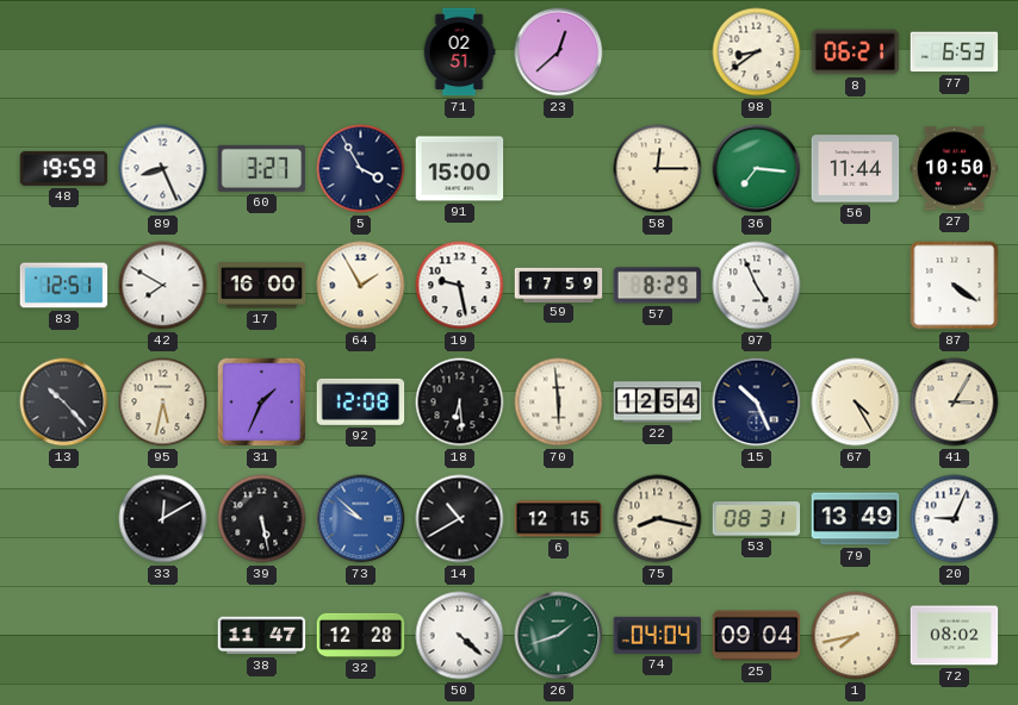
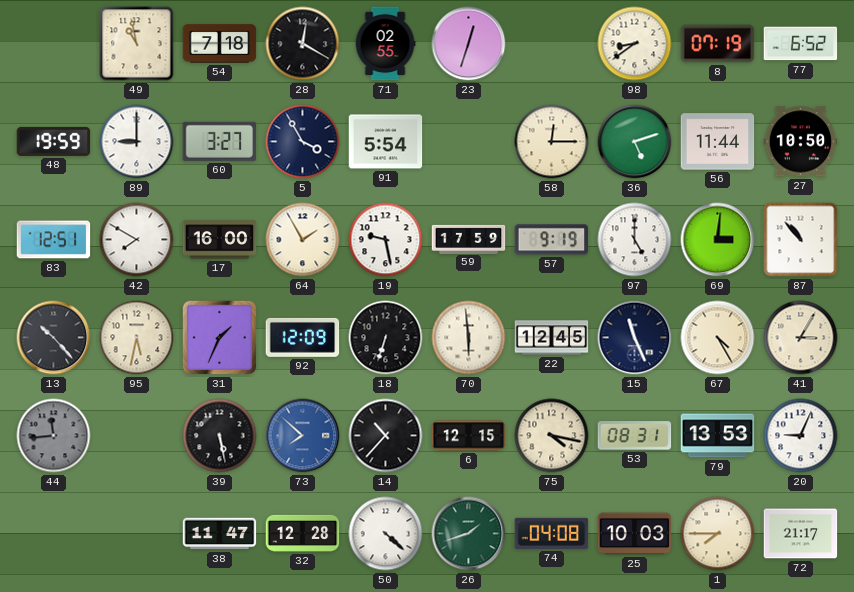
49: none -> 10:58
54: none -> 7:18
28: none -> 12:20
71: 02:51 -> 02:55
23: 12:38 -> 12:33
8: 06:21 -> 07:19
77: 6:53 -> 6:52
89: 8:26 -> 9:00
91: 15:00 -> 5:54
36: 7:16 -> 5:12
57: 8:29 -> 9:19
97: 4:56 -> 5:00
69: none -> 3:01
87: 4:21 -> 10:53
92: 12:08 -> 12:09
18: 6:29 -> 6:33
22: 12:54 -> 12:45
15: 10:26 -> 11:26
44: none -> 11:44
33: 12:10 -> none
73: 9:52 -> 7:52
14: 10:40 -> 10:37
75: 8:17 -> 4:17
79: 13:49 -> 13:53
74: 04:04 -> 04:08
25: 09:04 -> 10:03
1: 7:43 -> 7:45
72: 08:02 -> 21:17
